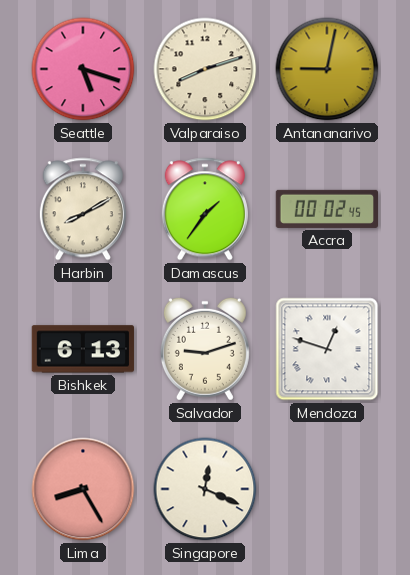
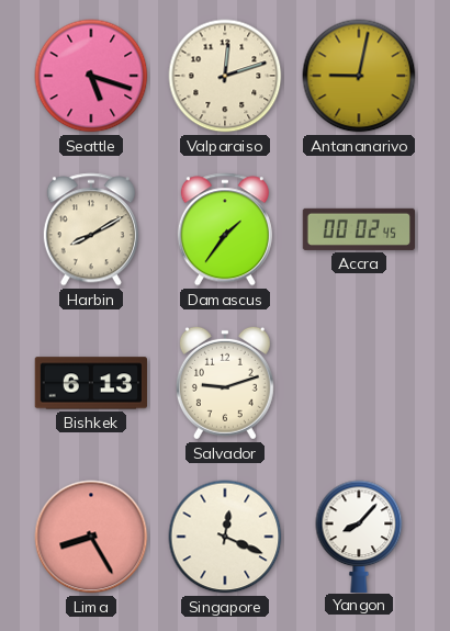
Valparaiso: 8:12 -> 12:12
Mendoza: 12:48 -> none
Yangon: none -> 8:07
